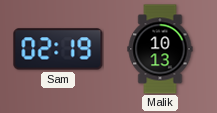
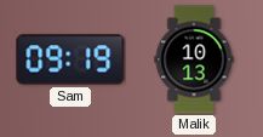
Sam: 02:19 -> 09:19
